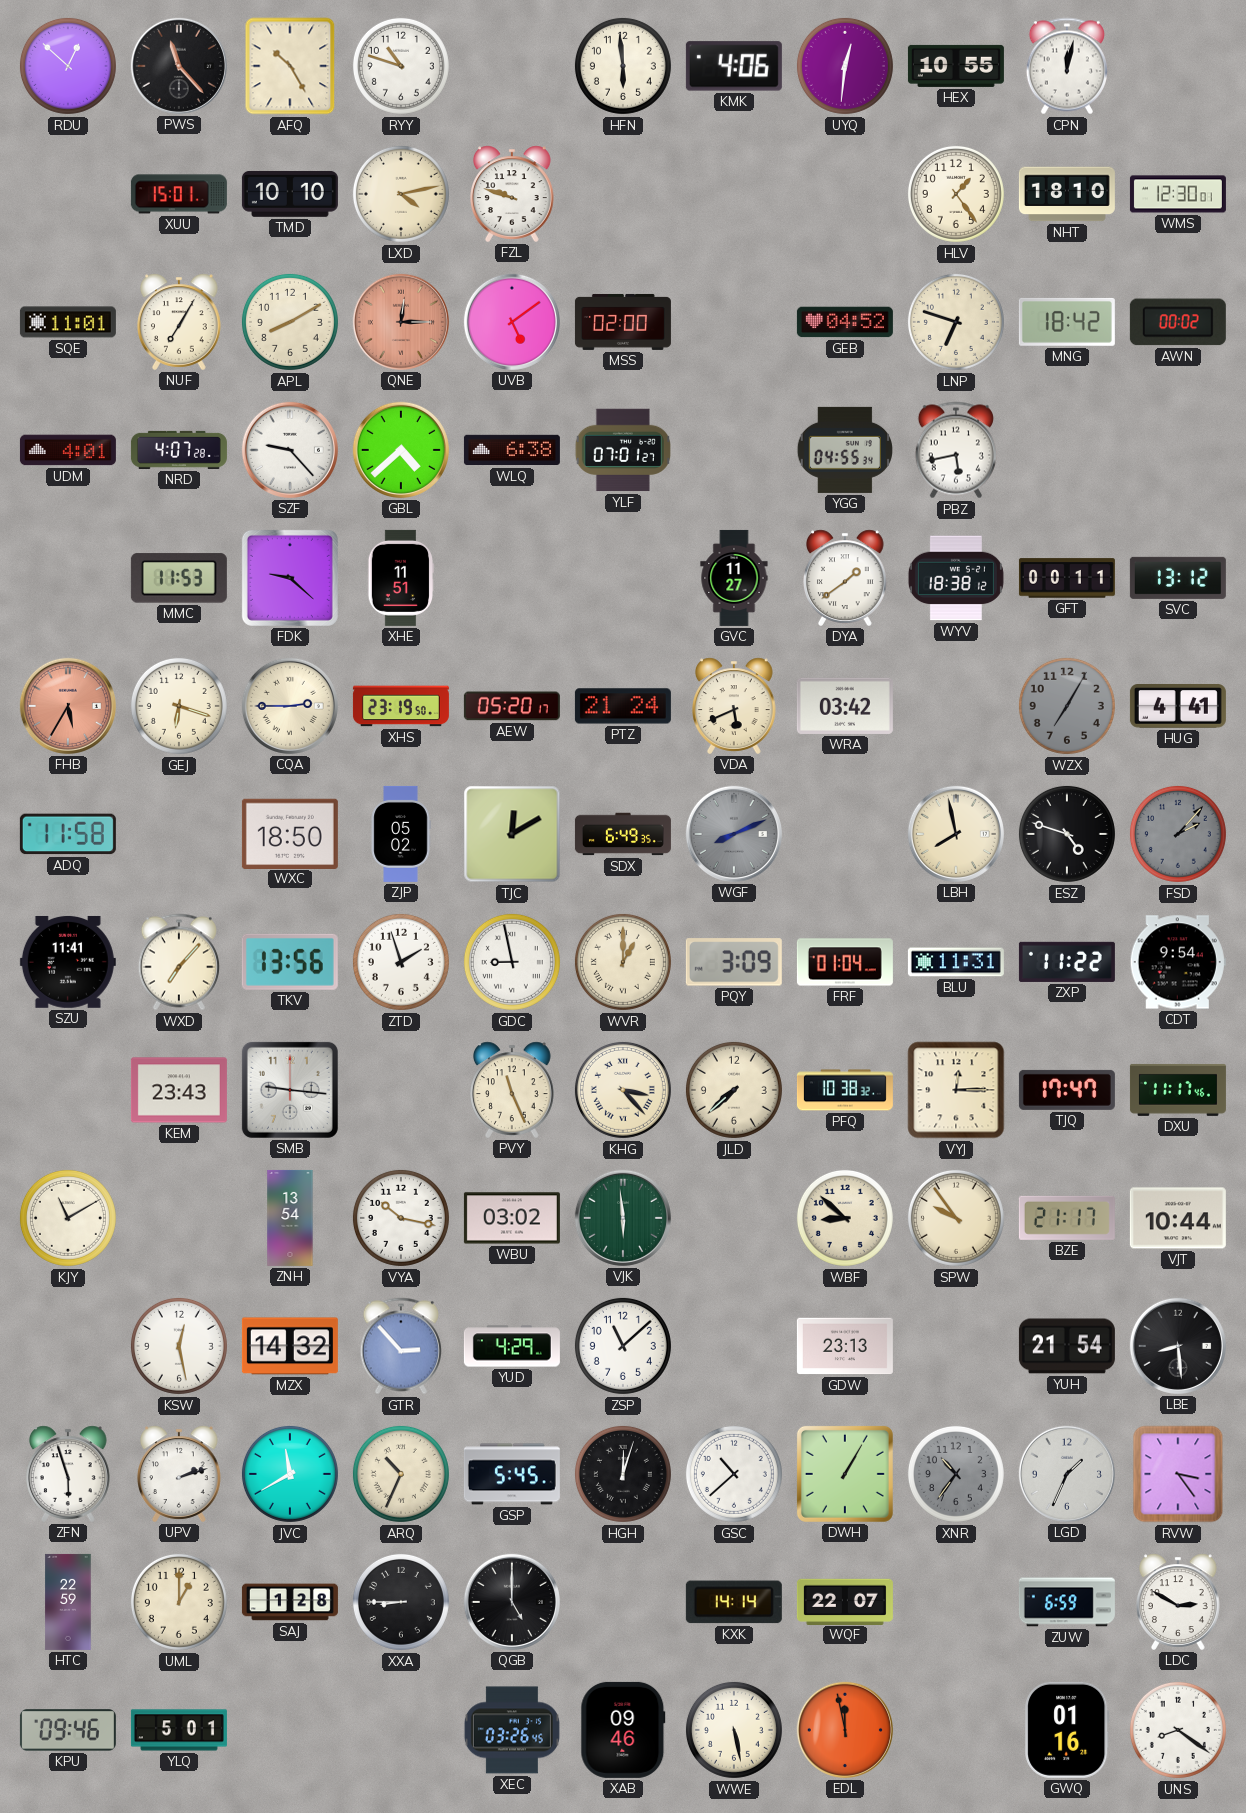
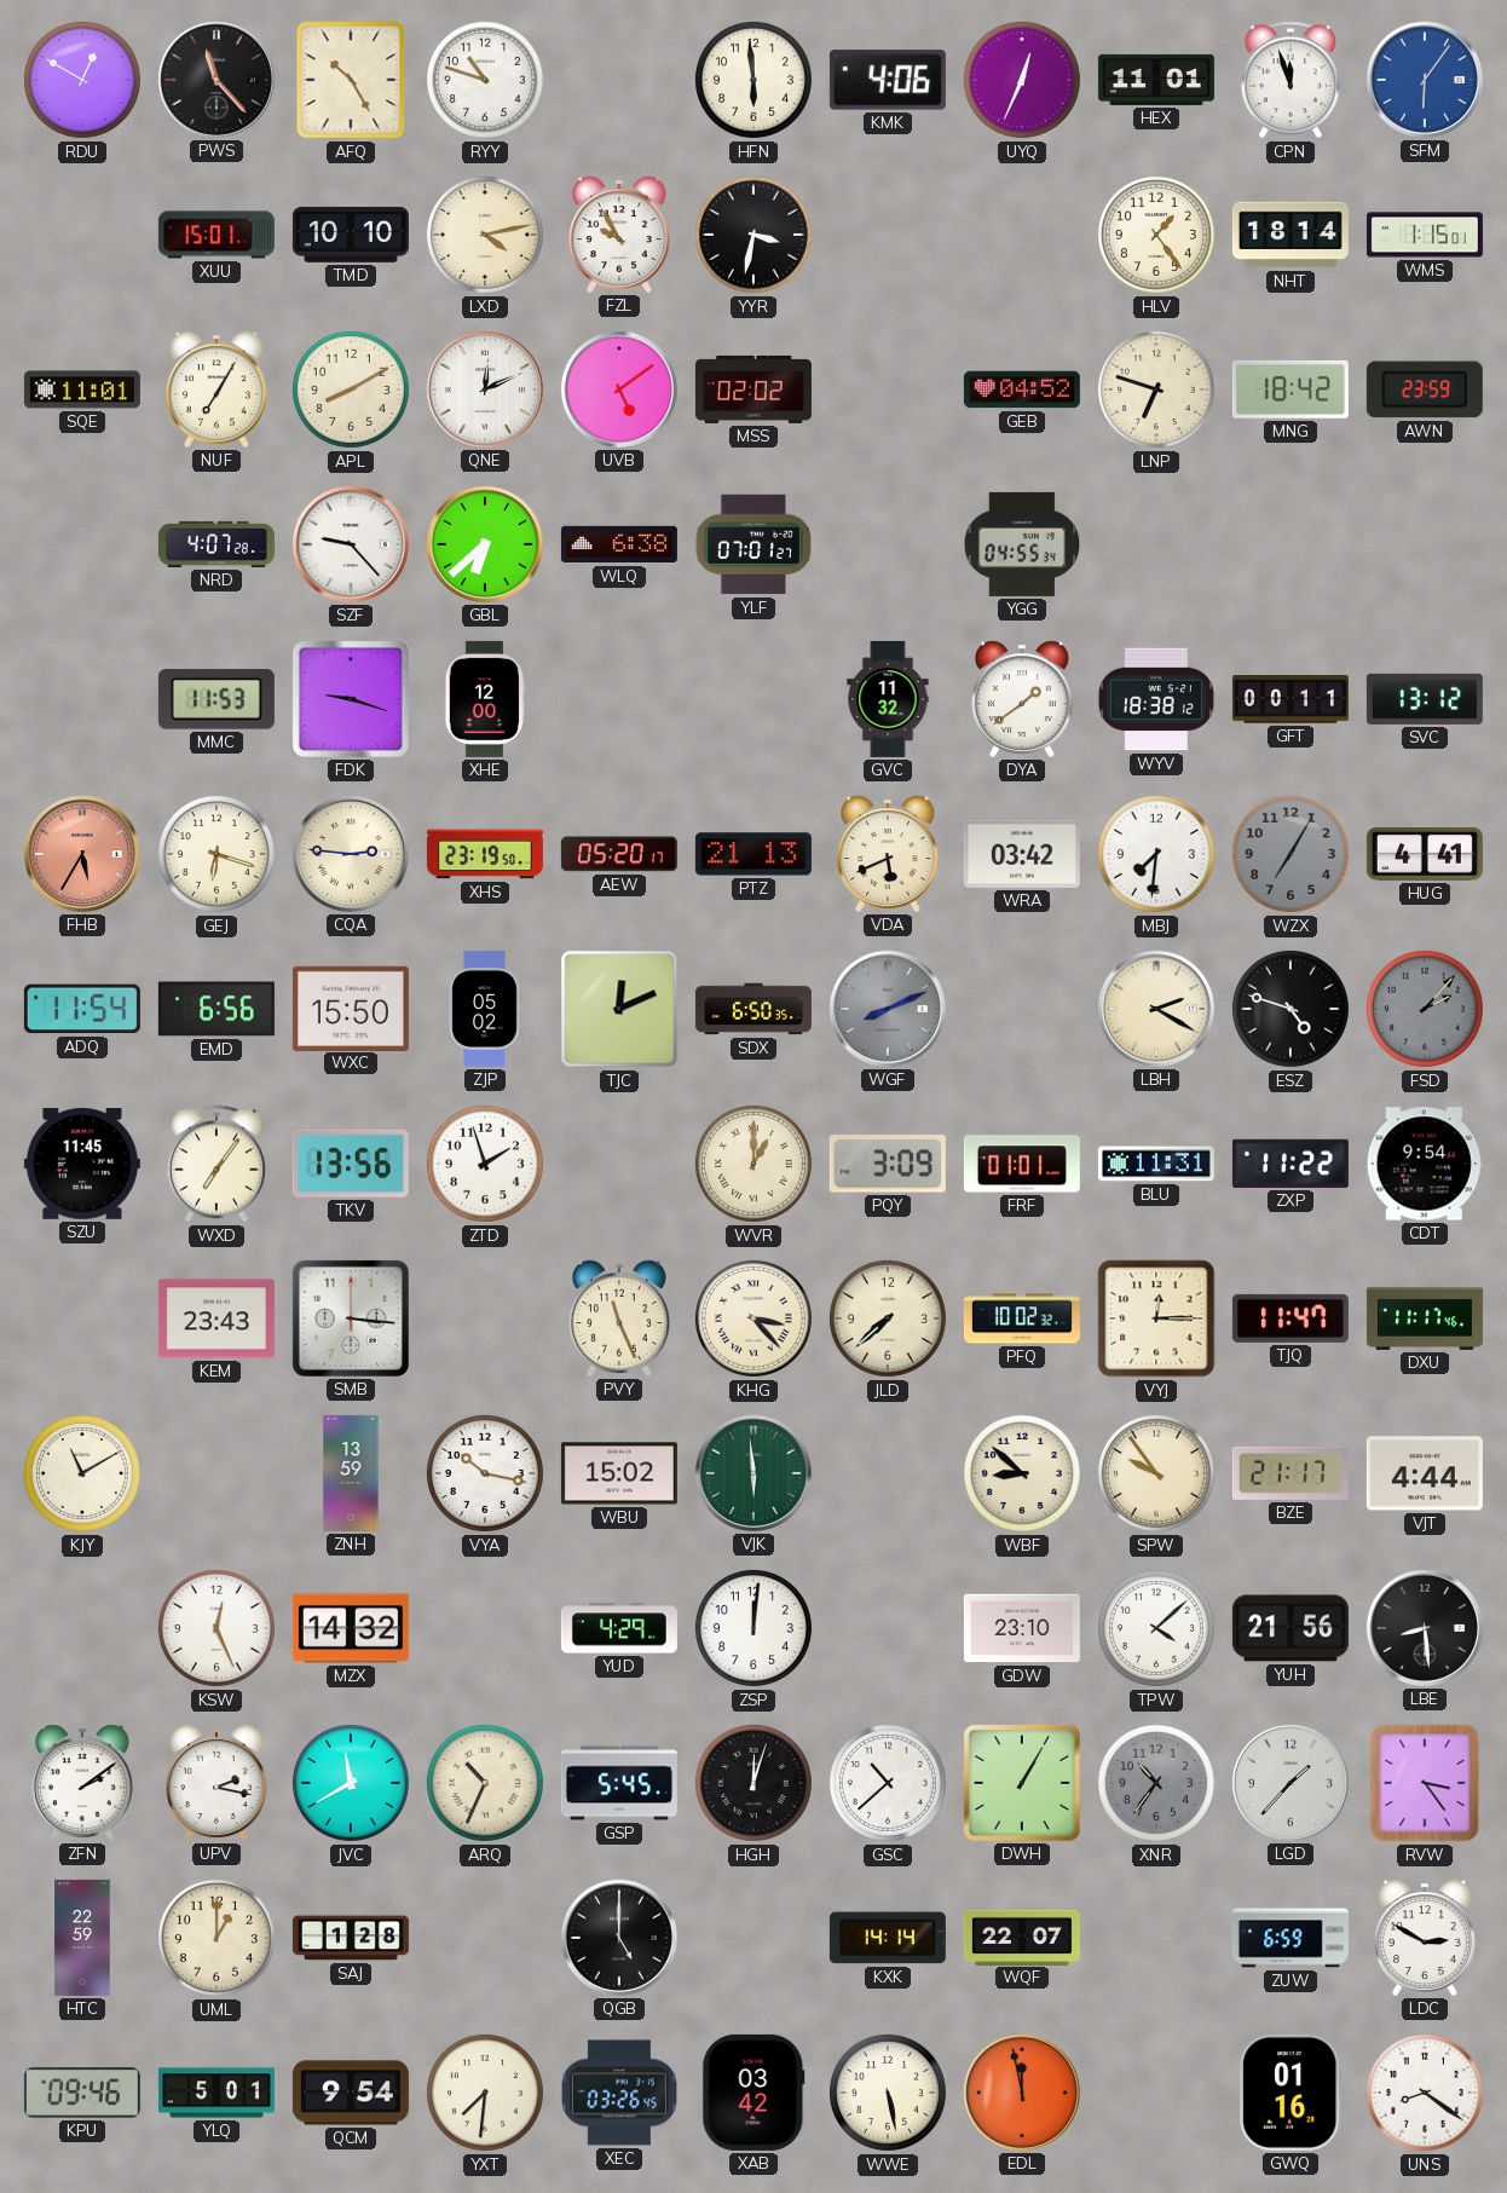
RDU: 12:52 -> 12:50
UYQ: 12:31 -> 12:34
HEX: 10:55 -> 11:01
CPN: 12:02 -> 11:57
SFM: none -> 6:06
FZL: 9:48 -> 9:55
YYR: none -> 3:32
NHT: 18:10 -> 18:14
WMS: 12:30 -> 1:15
QNE: 12:15 -> 12:11
QNE dial: salmon -> white
MSS: 02:00 -> 02:02
AWN: 00:02 -> 23:59
UDM: 4:01 -> none
GBL: 4:38 -> 6:38
PBZ: 5:43 -> none
FDK: 9:22 -> 9:18
XHE: 11:51 -> 12:00
GVC: 11:27 -> 11:32
CQA: 2:45 -> 2:46
PTZ: 21:24 -> 21:13
MBJ: none -> 7:31
ADQ: 11:58 -> 11:54
EMD: none -> 6:56
WXC: 18:50 -> 15:50
TJC: 12:10 -> 12:11
SDX: 6:49 -> 6:50
LBH: 7:58 -> 2:20
SZU: 11:41 -> 11:45
WXD: 7:07 -> 7:06
GDC: 8:58 -> none
FRF: 01:04 -> 01:01
SMB: 9:16 -> 3:16
PFQ: 10:38 -> 10:02
TJQ: 17:47 -> 11:47
ZNH: 13:54 -> 13:59
WBU: 03:02 -> 15:02
VJT: 10:44 -> 4:44
KSW: 12:28 -> 12:26
GTR: 2:53 -> none
ZSP: 11:08 -> 12:01
GDW: 23:13 -> 23:10
TPW: none -> 4:08
YUH: 21:54 -> 21:56
ZFN: 5:57 -> 2:09
UPV: 2:12 -> 2:17
LGD: 1:34 -> 1:37
XXA: 8:45 -> none
QCM: none -> 9:54
YXT: none -> 7:31
XAB: 09:46 -> 03:42
